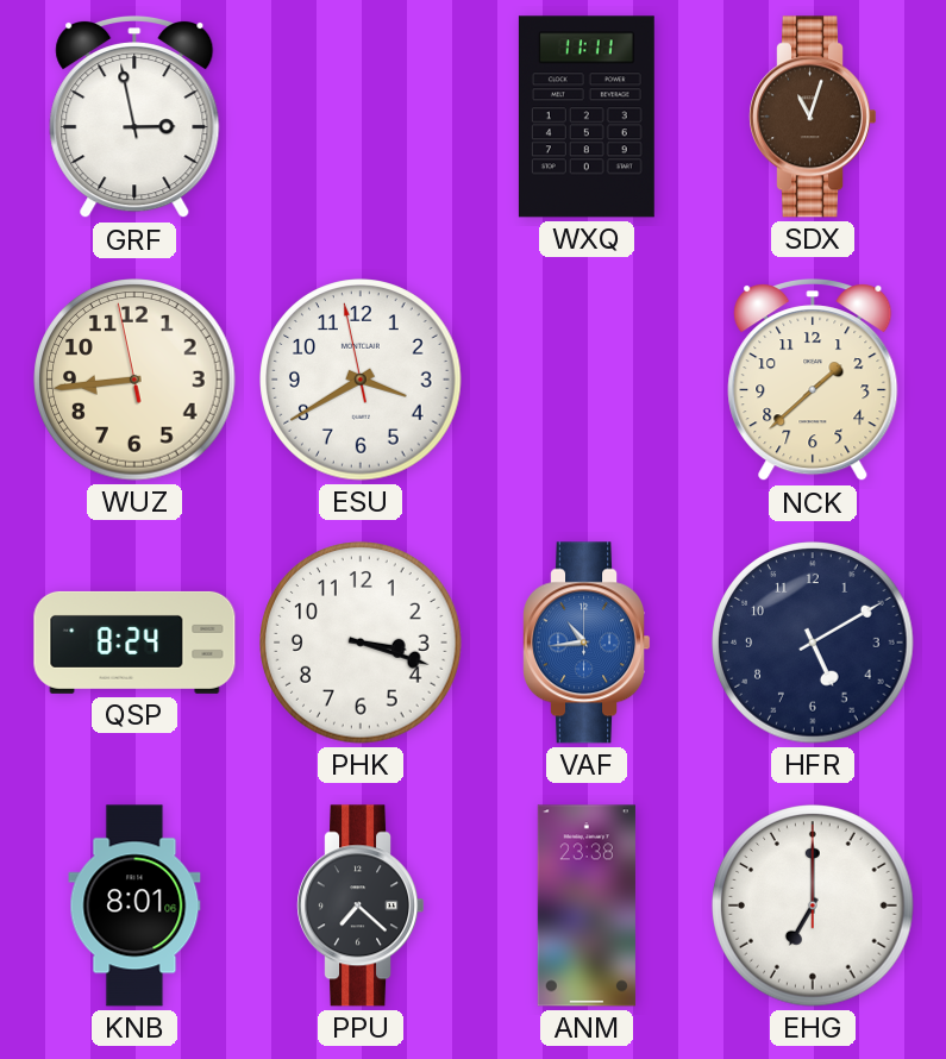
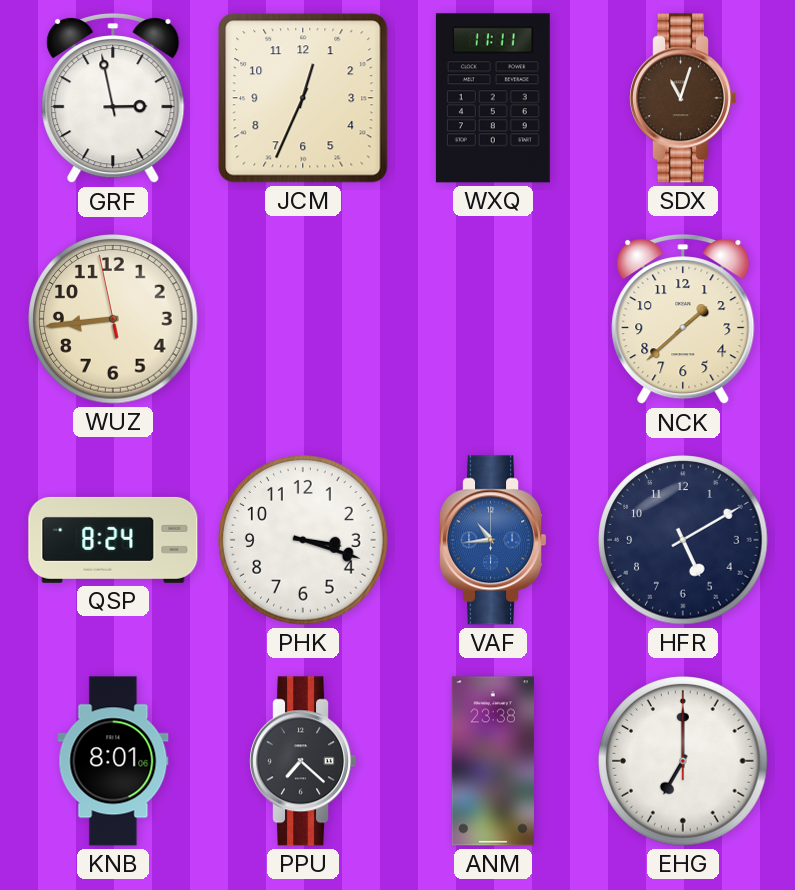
JCM: none -> 12:34
ESU: 3:39 -> none
